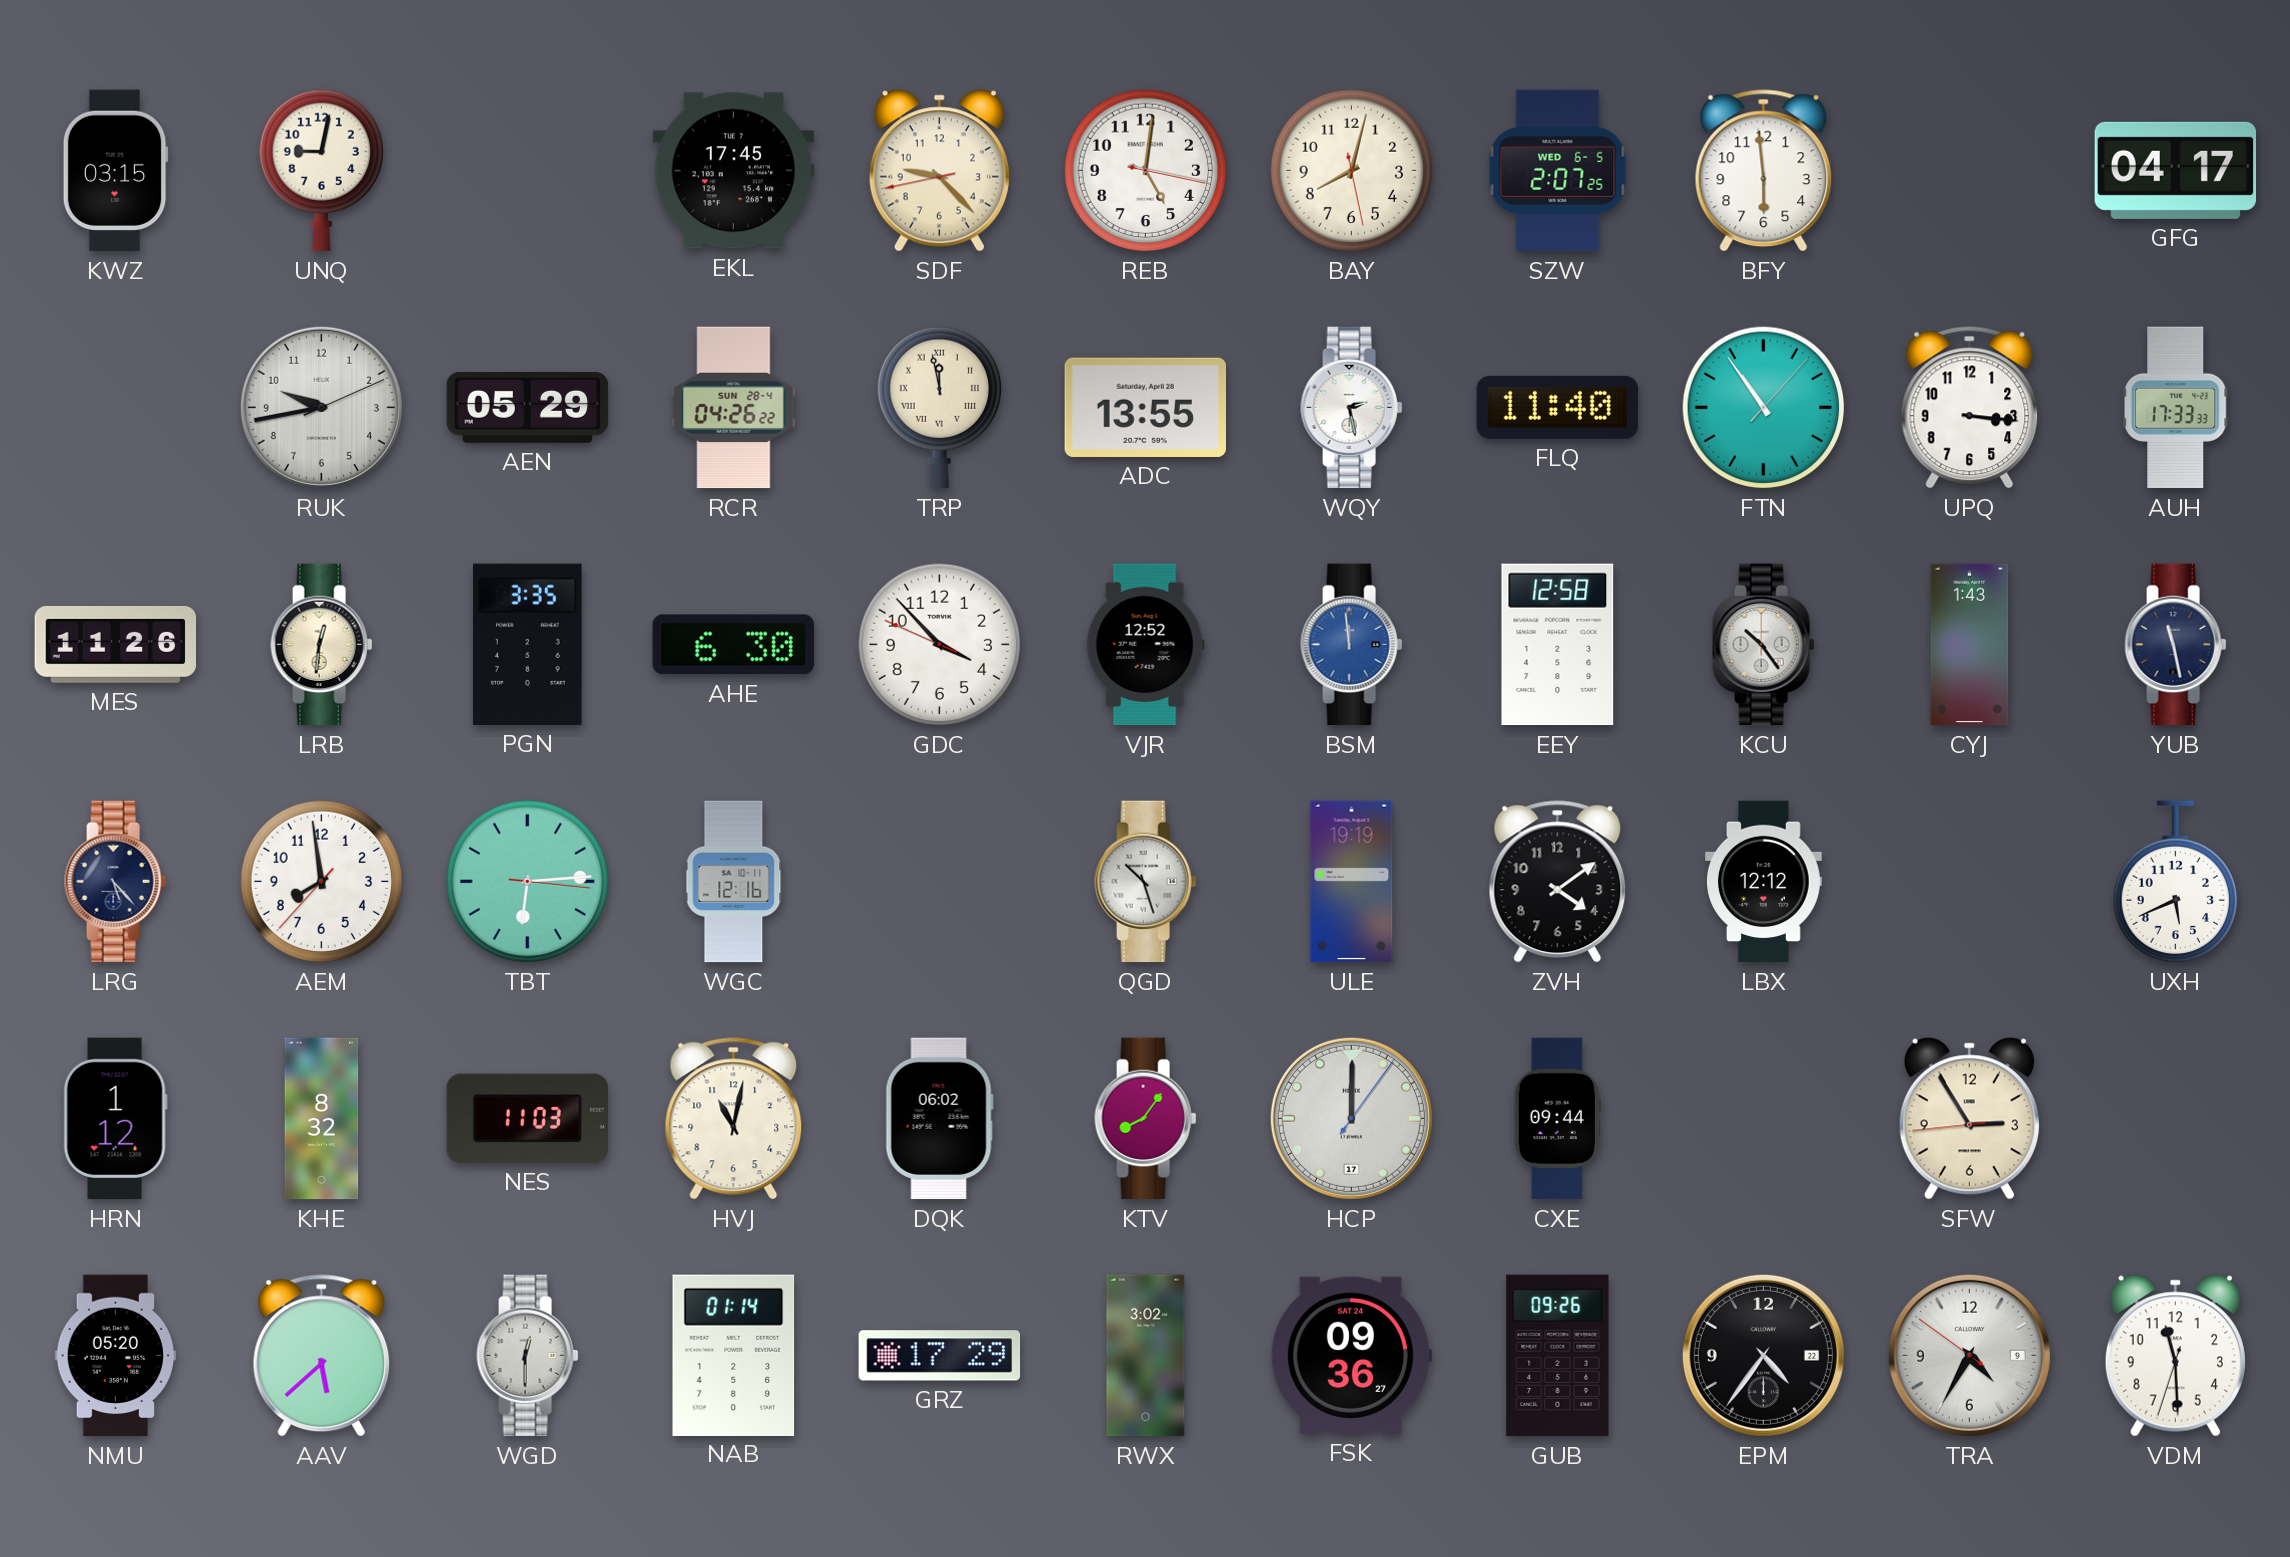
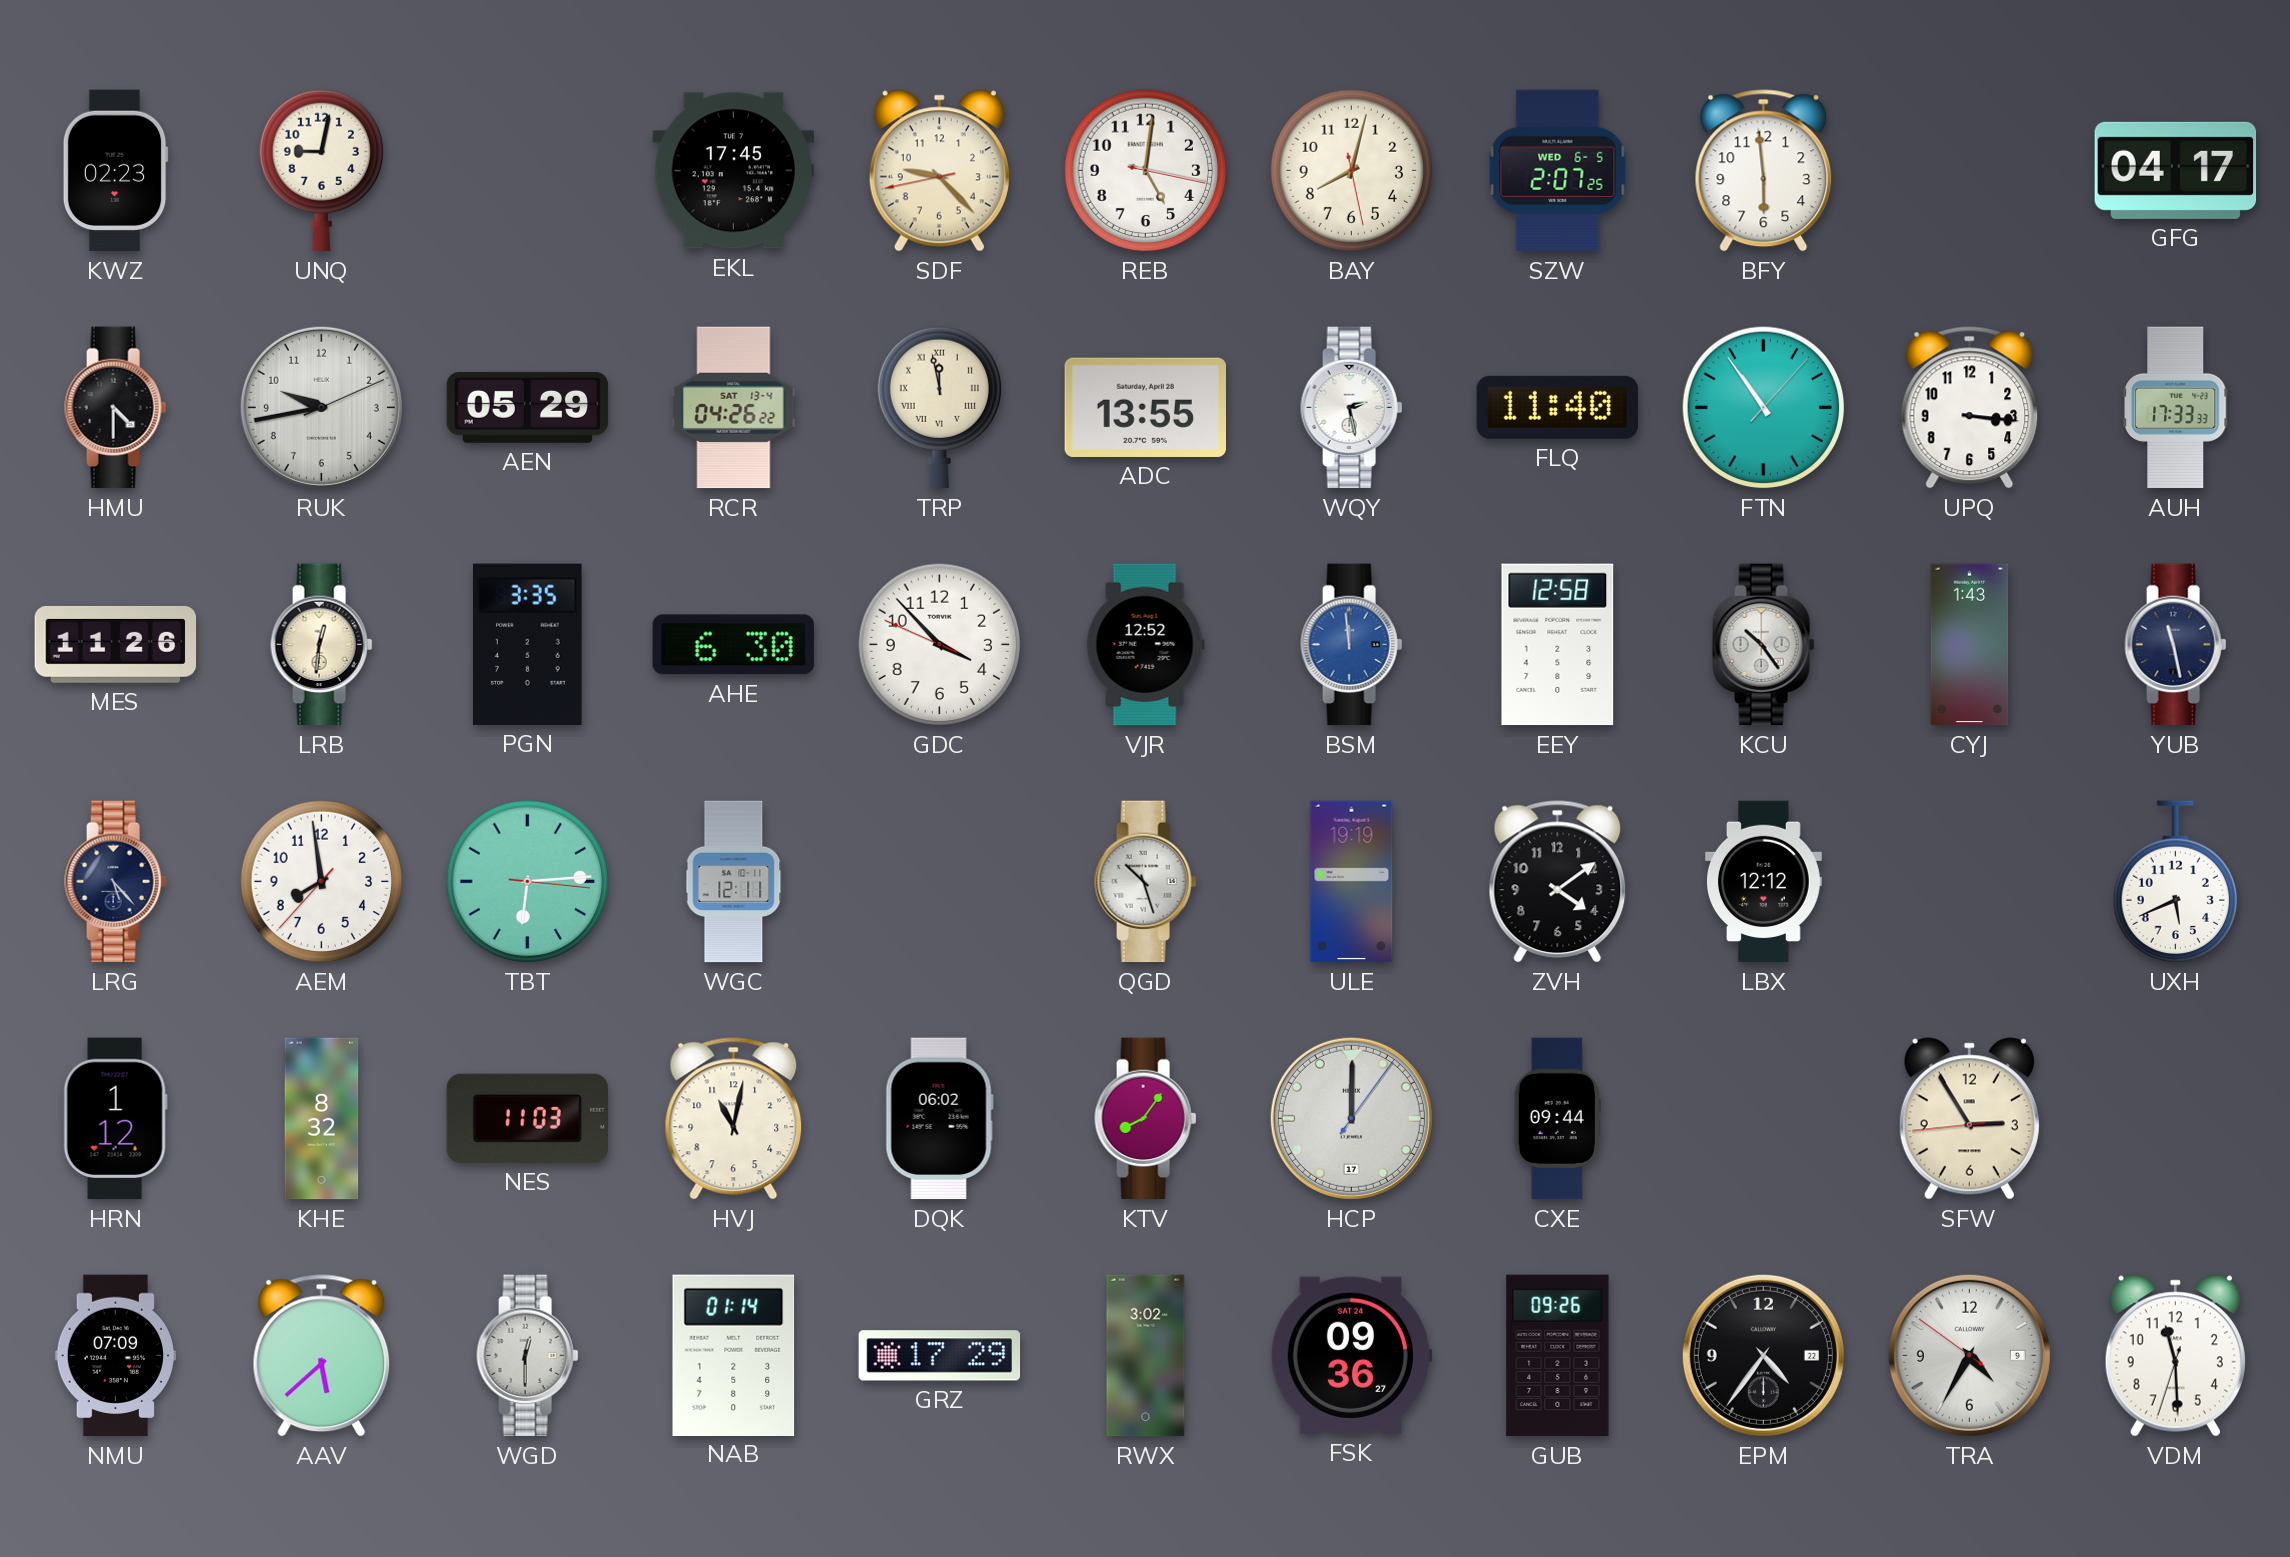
KWZ: 03:15 -> 02:23
HMU: none -> 4:30
RCR date: SUN 28-4 -> SAT 13-4
WGC: 12:16 -> 12:11
NMU: 05:20 -> 07:09
